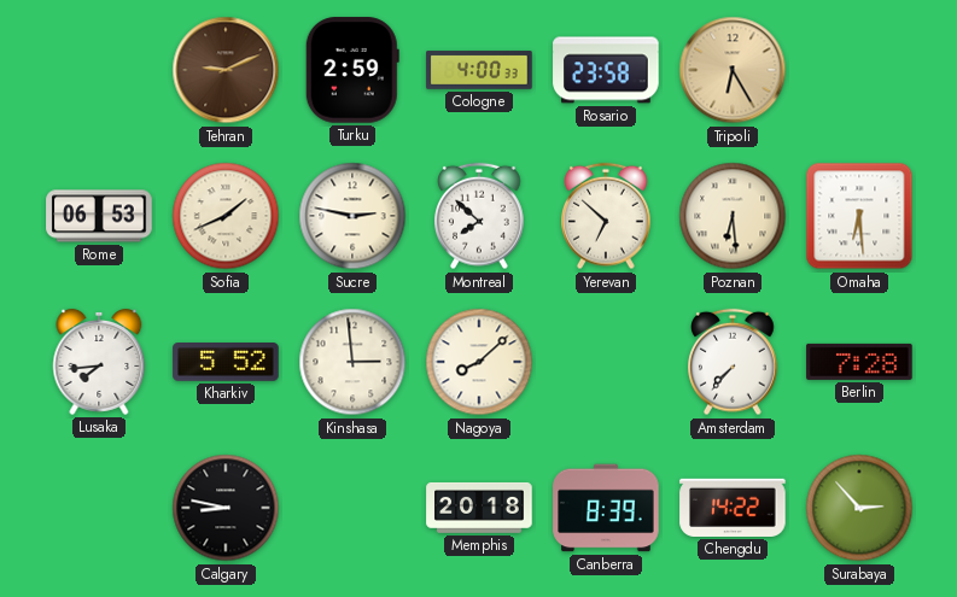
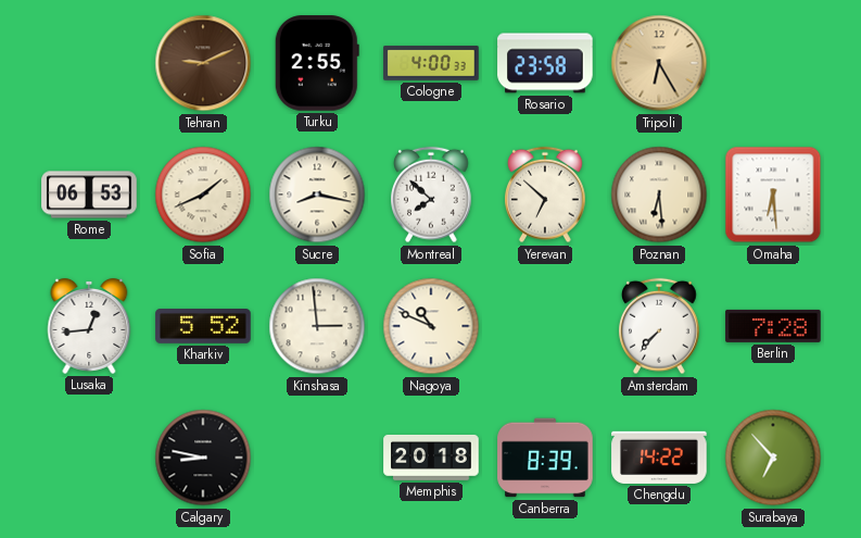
Turku: 2:59 -> 2:55
Sucre: 2:47 -> 8:17
Lusaka: 7:44 -> 12:44
Nagoya: 8:08 -> 10:49
Surabaya: 2:53 -> 6:53
